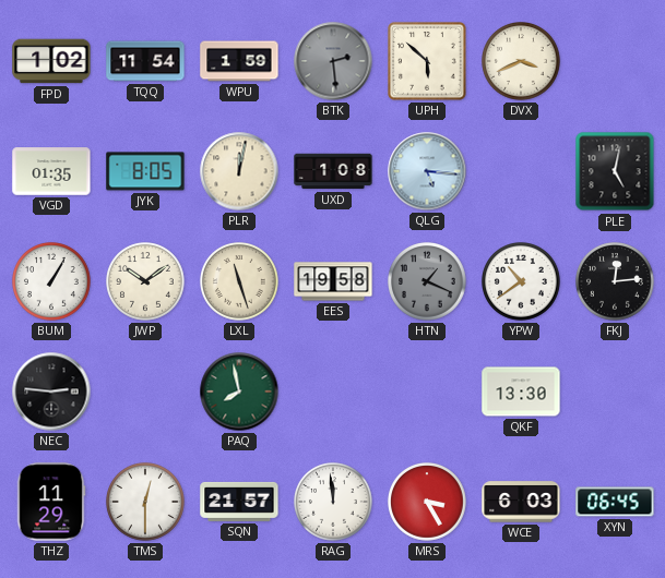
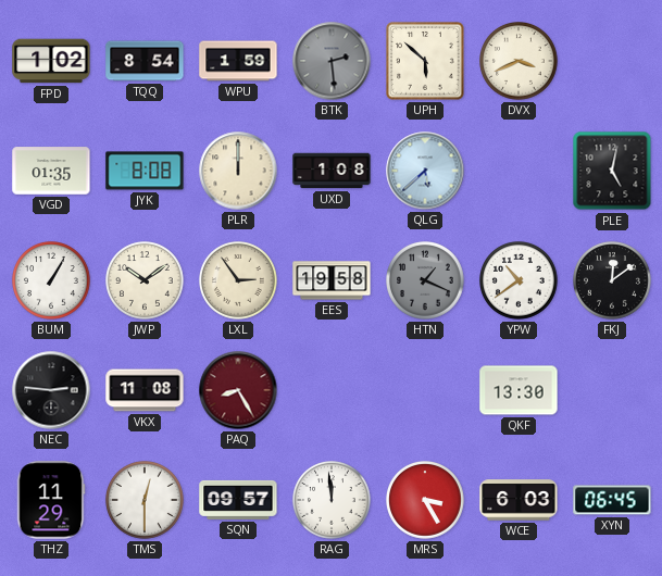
TQQ: 11:54 -> 8:54
JYK: 8:05 -> 8:08
PLR: 12:02 -> 12:00
QLG: 5:16 -> 5:38
LXL: 11:27 -> 2:54
FKJ: 12:14 -> 12:09
VKX: none -> 11:08
PAQ: 7:58 -> 8:25
PAQ dial: green -> burgundy
SQN: 21:57 -> 09:57
